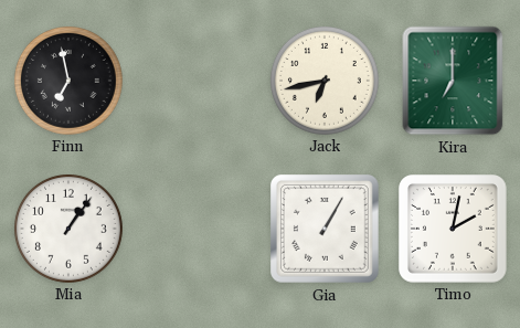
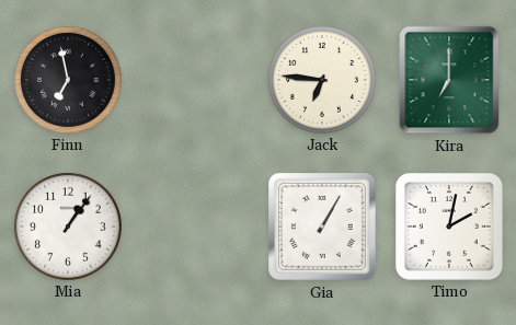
Jack: 6:43 -> 6:46
